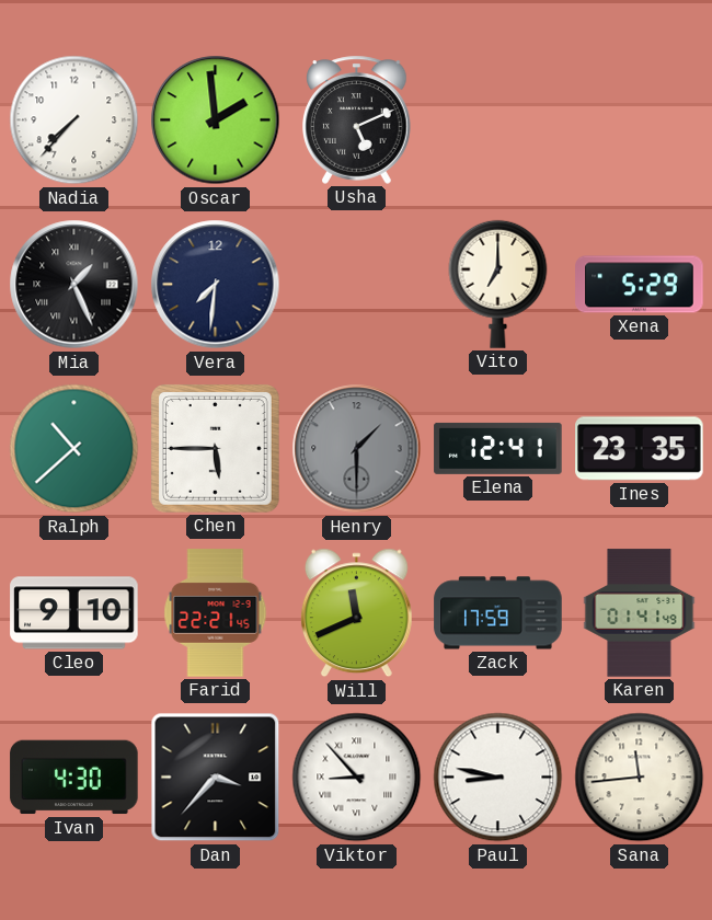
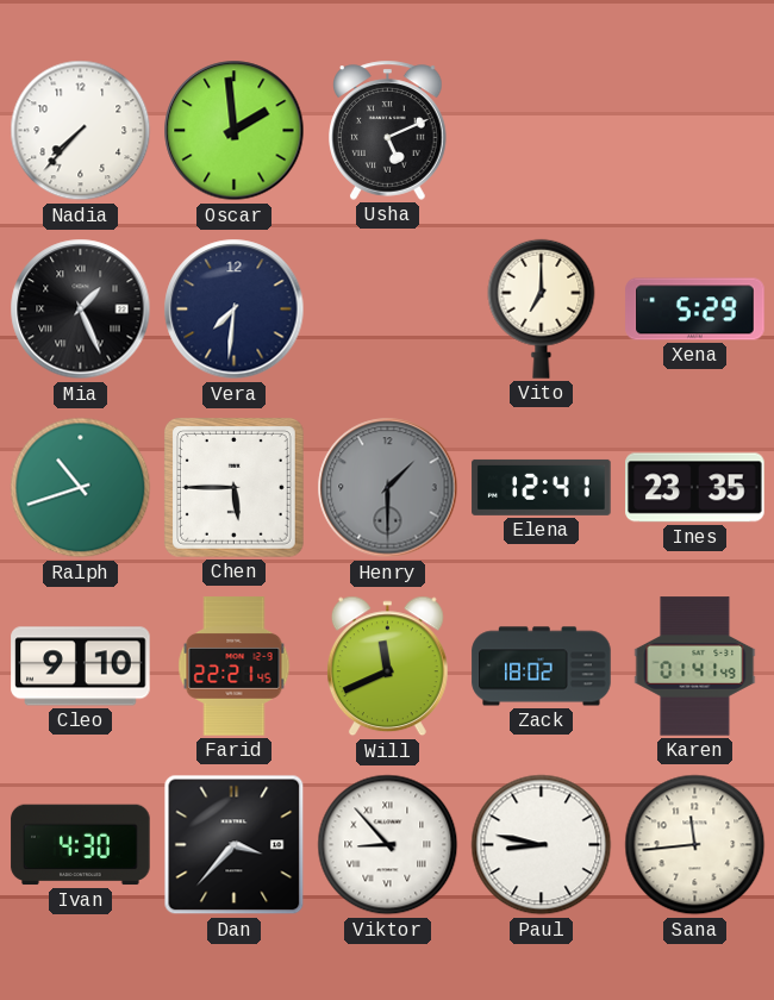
Ralph: 10:38 -> 10:42
Zack: 17:59 -> 18:02
